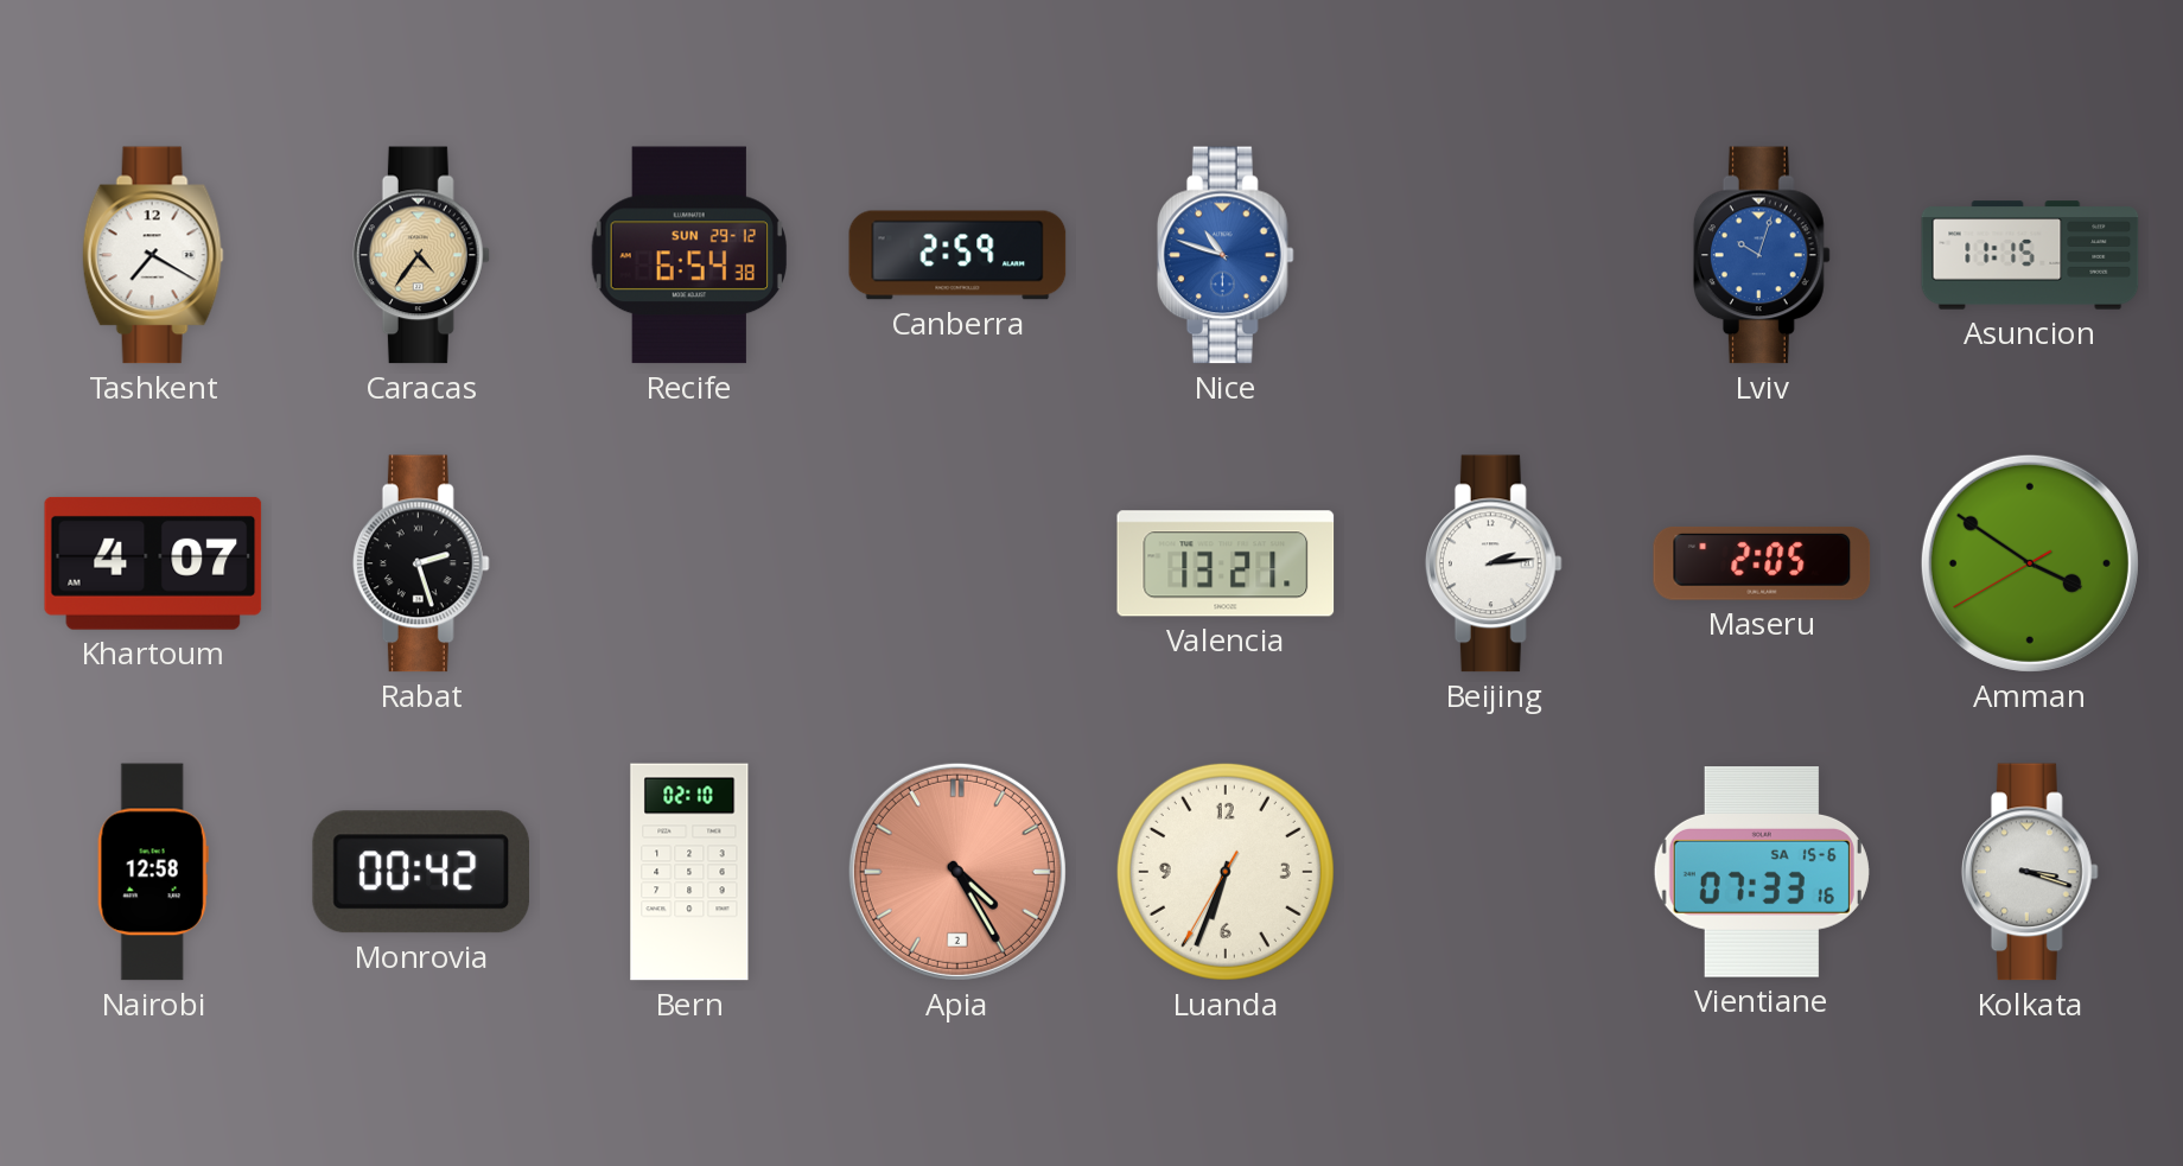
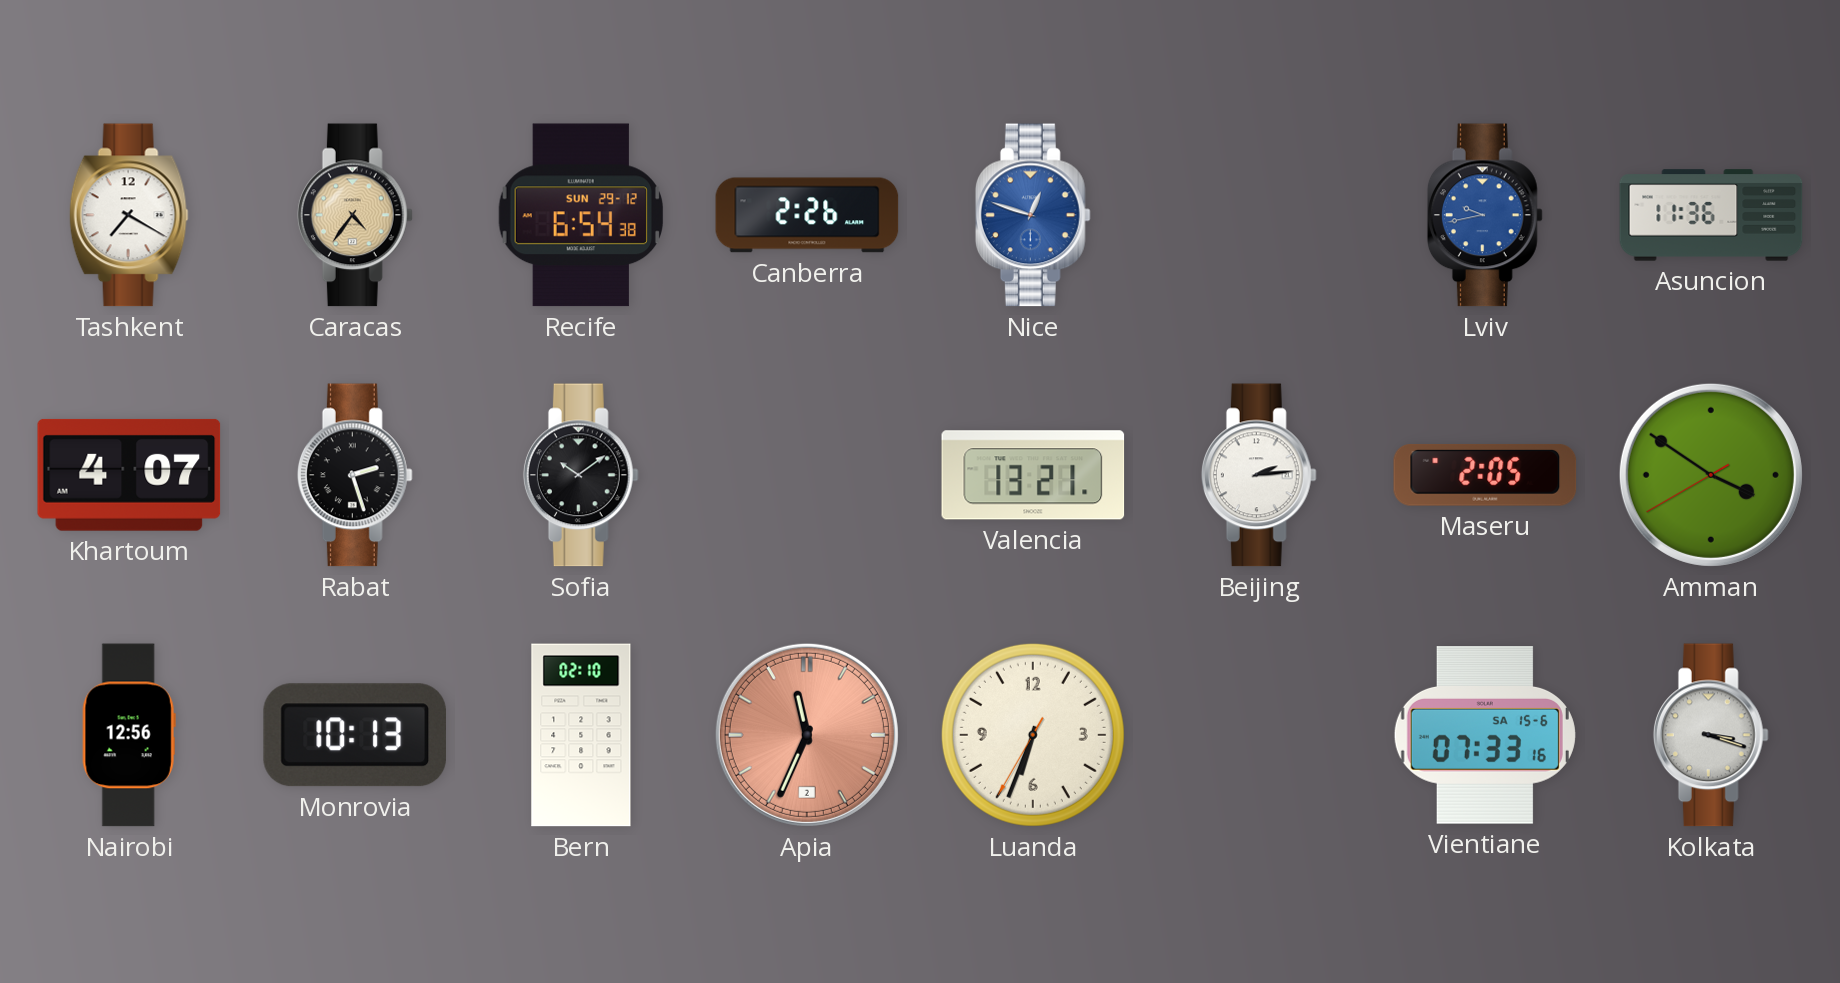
Canberra: 2:59 -> 2:26
Nice: 10:48 -> 12:48
Lviv: 10:03 -> 9:43
Asuncion: 11:15 -> 11:36
Sofia: none -> 10:09
Nairobi: 12:58 -> 12:56
Monrovia: 00:42 -> 10:13
Apia: 4:25 -> 11:34
